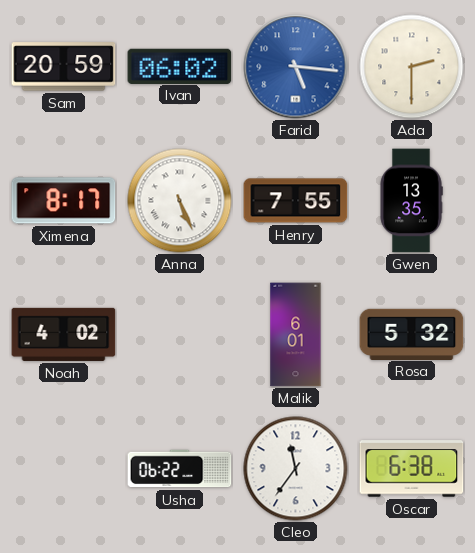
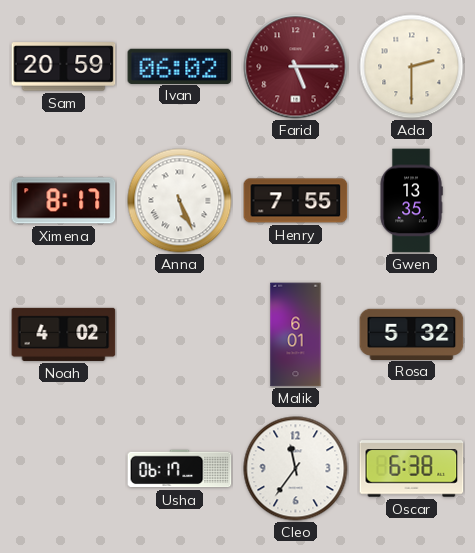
Farid: 5:16 -> 5:15
Farid dial: blue -> burgundy
Usha: 06:22 -> 06:17
